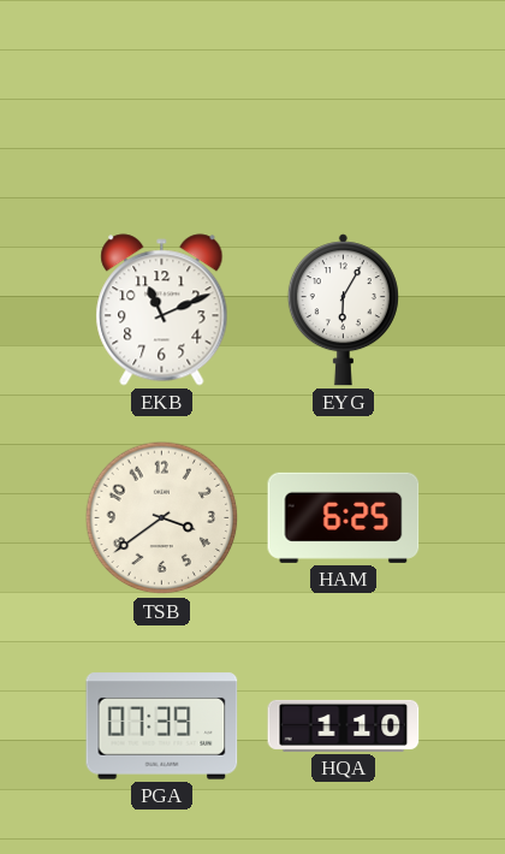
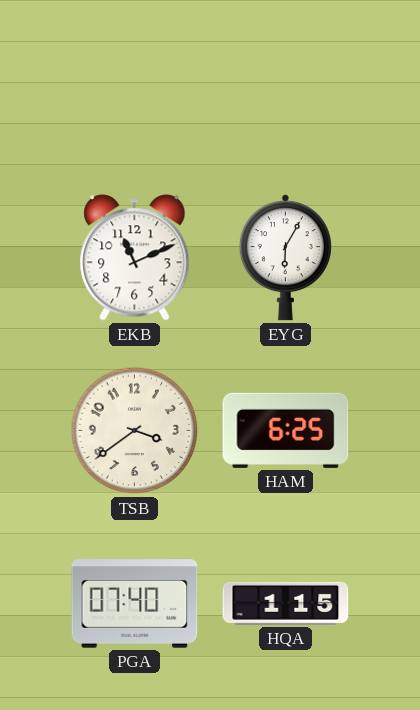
PGA: 07:39 -> 07:40
HQA: 1:10 -> 1:15
